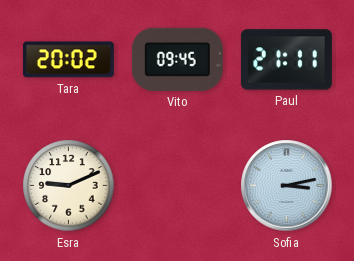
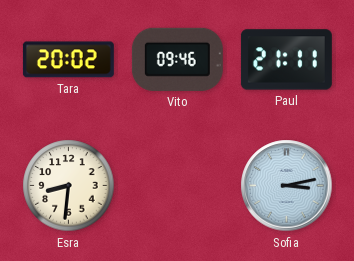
Vito: 09:45 -> 09:46
Esra: 9:11 -> 8:31
